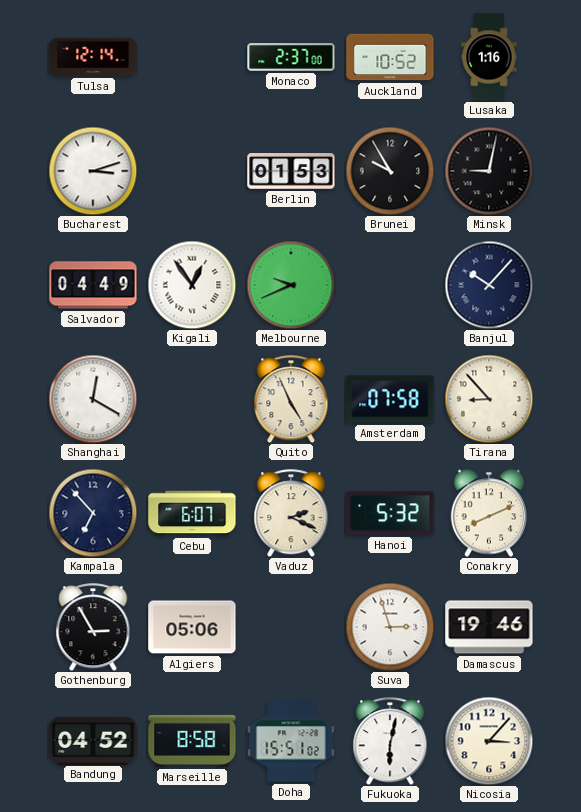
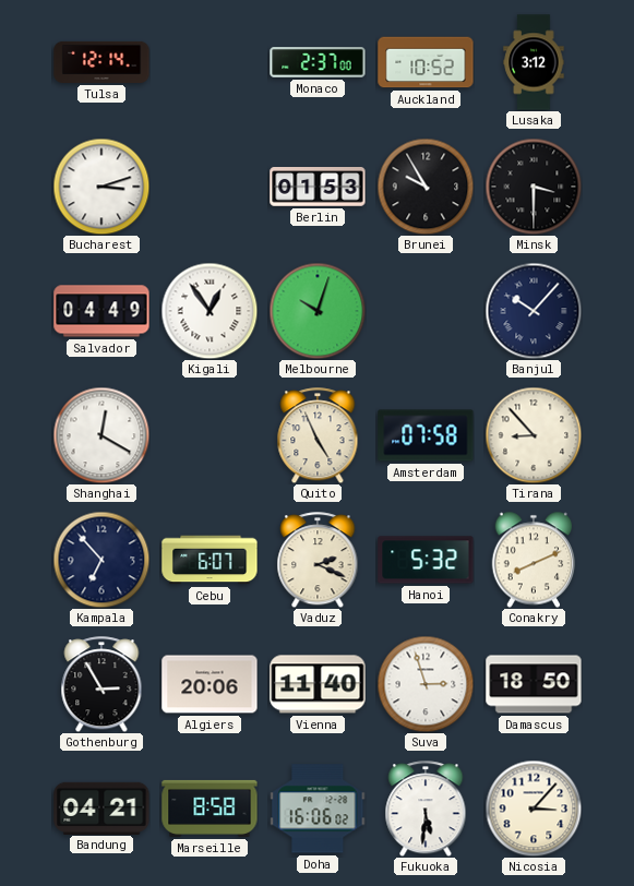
Lusaka: 1:16 -> 3:12
Minsk: 9:02 -> 3:30
Melbourne: 9:41 -> 10:03
Algiers: 05:06 -> 20:06
Vienna: none -> 11:40
Damascus: 19:46 -> 18:50
Bandung: 04:52 -> 04:21
Doha: 15:51 -> 16:06
Fukuoka: 6:02 -> 5:31
